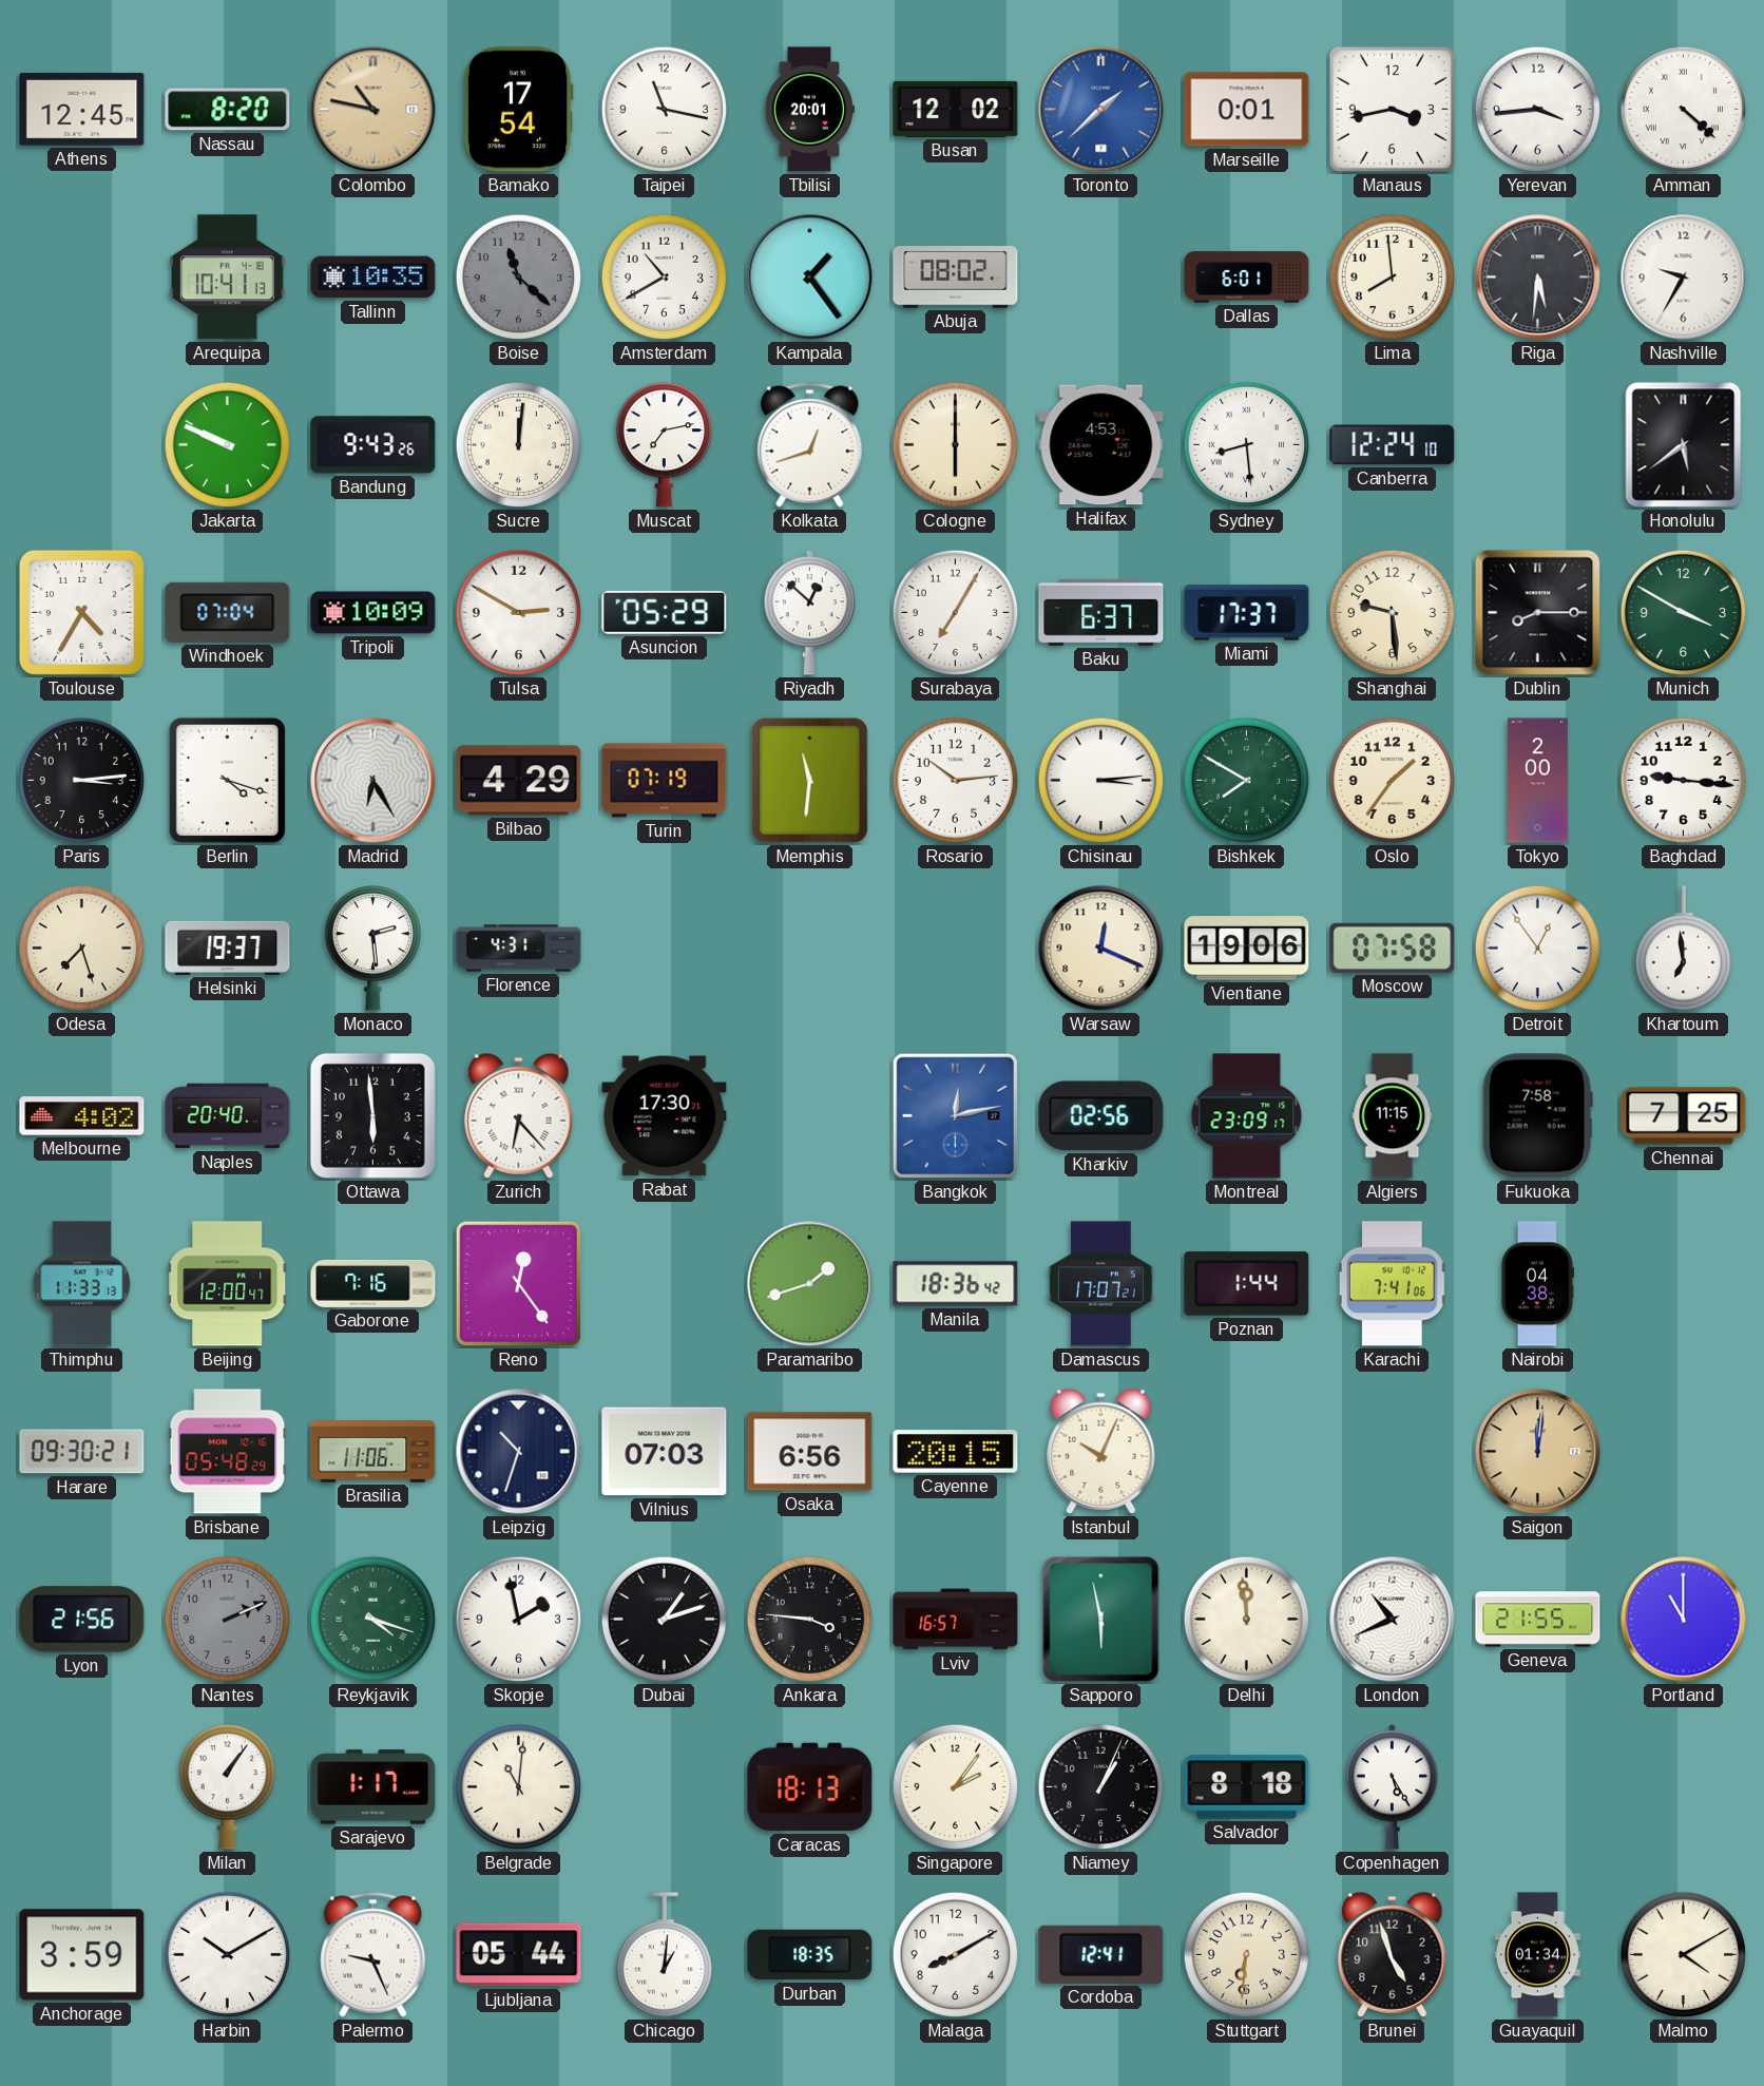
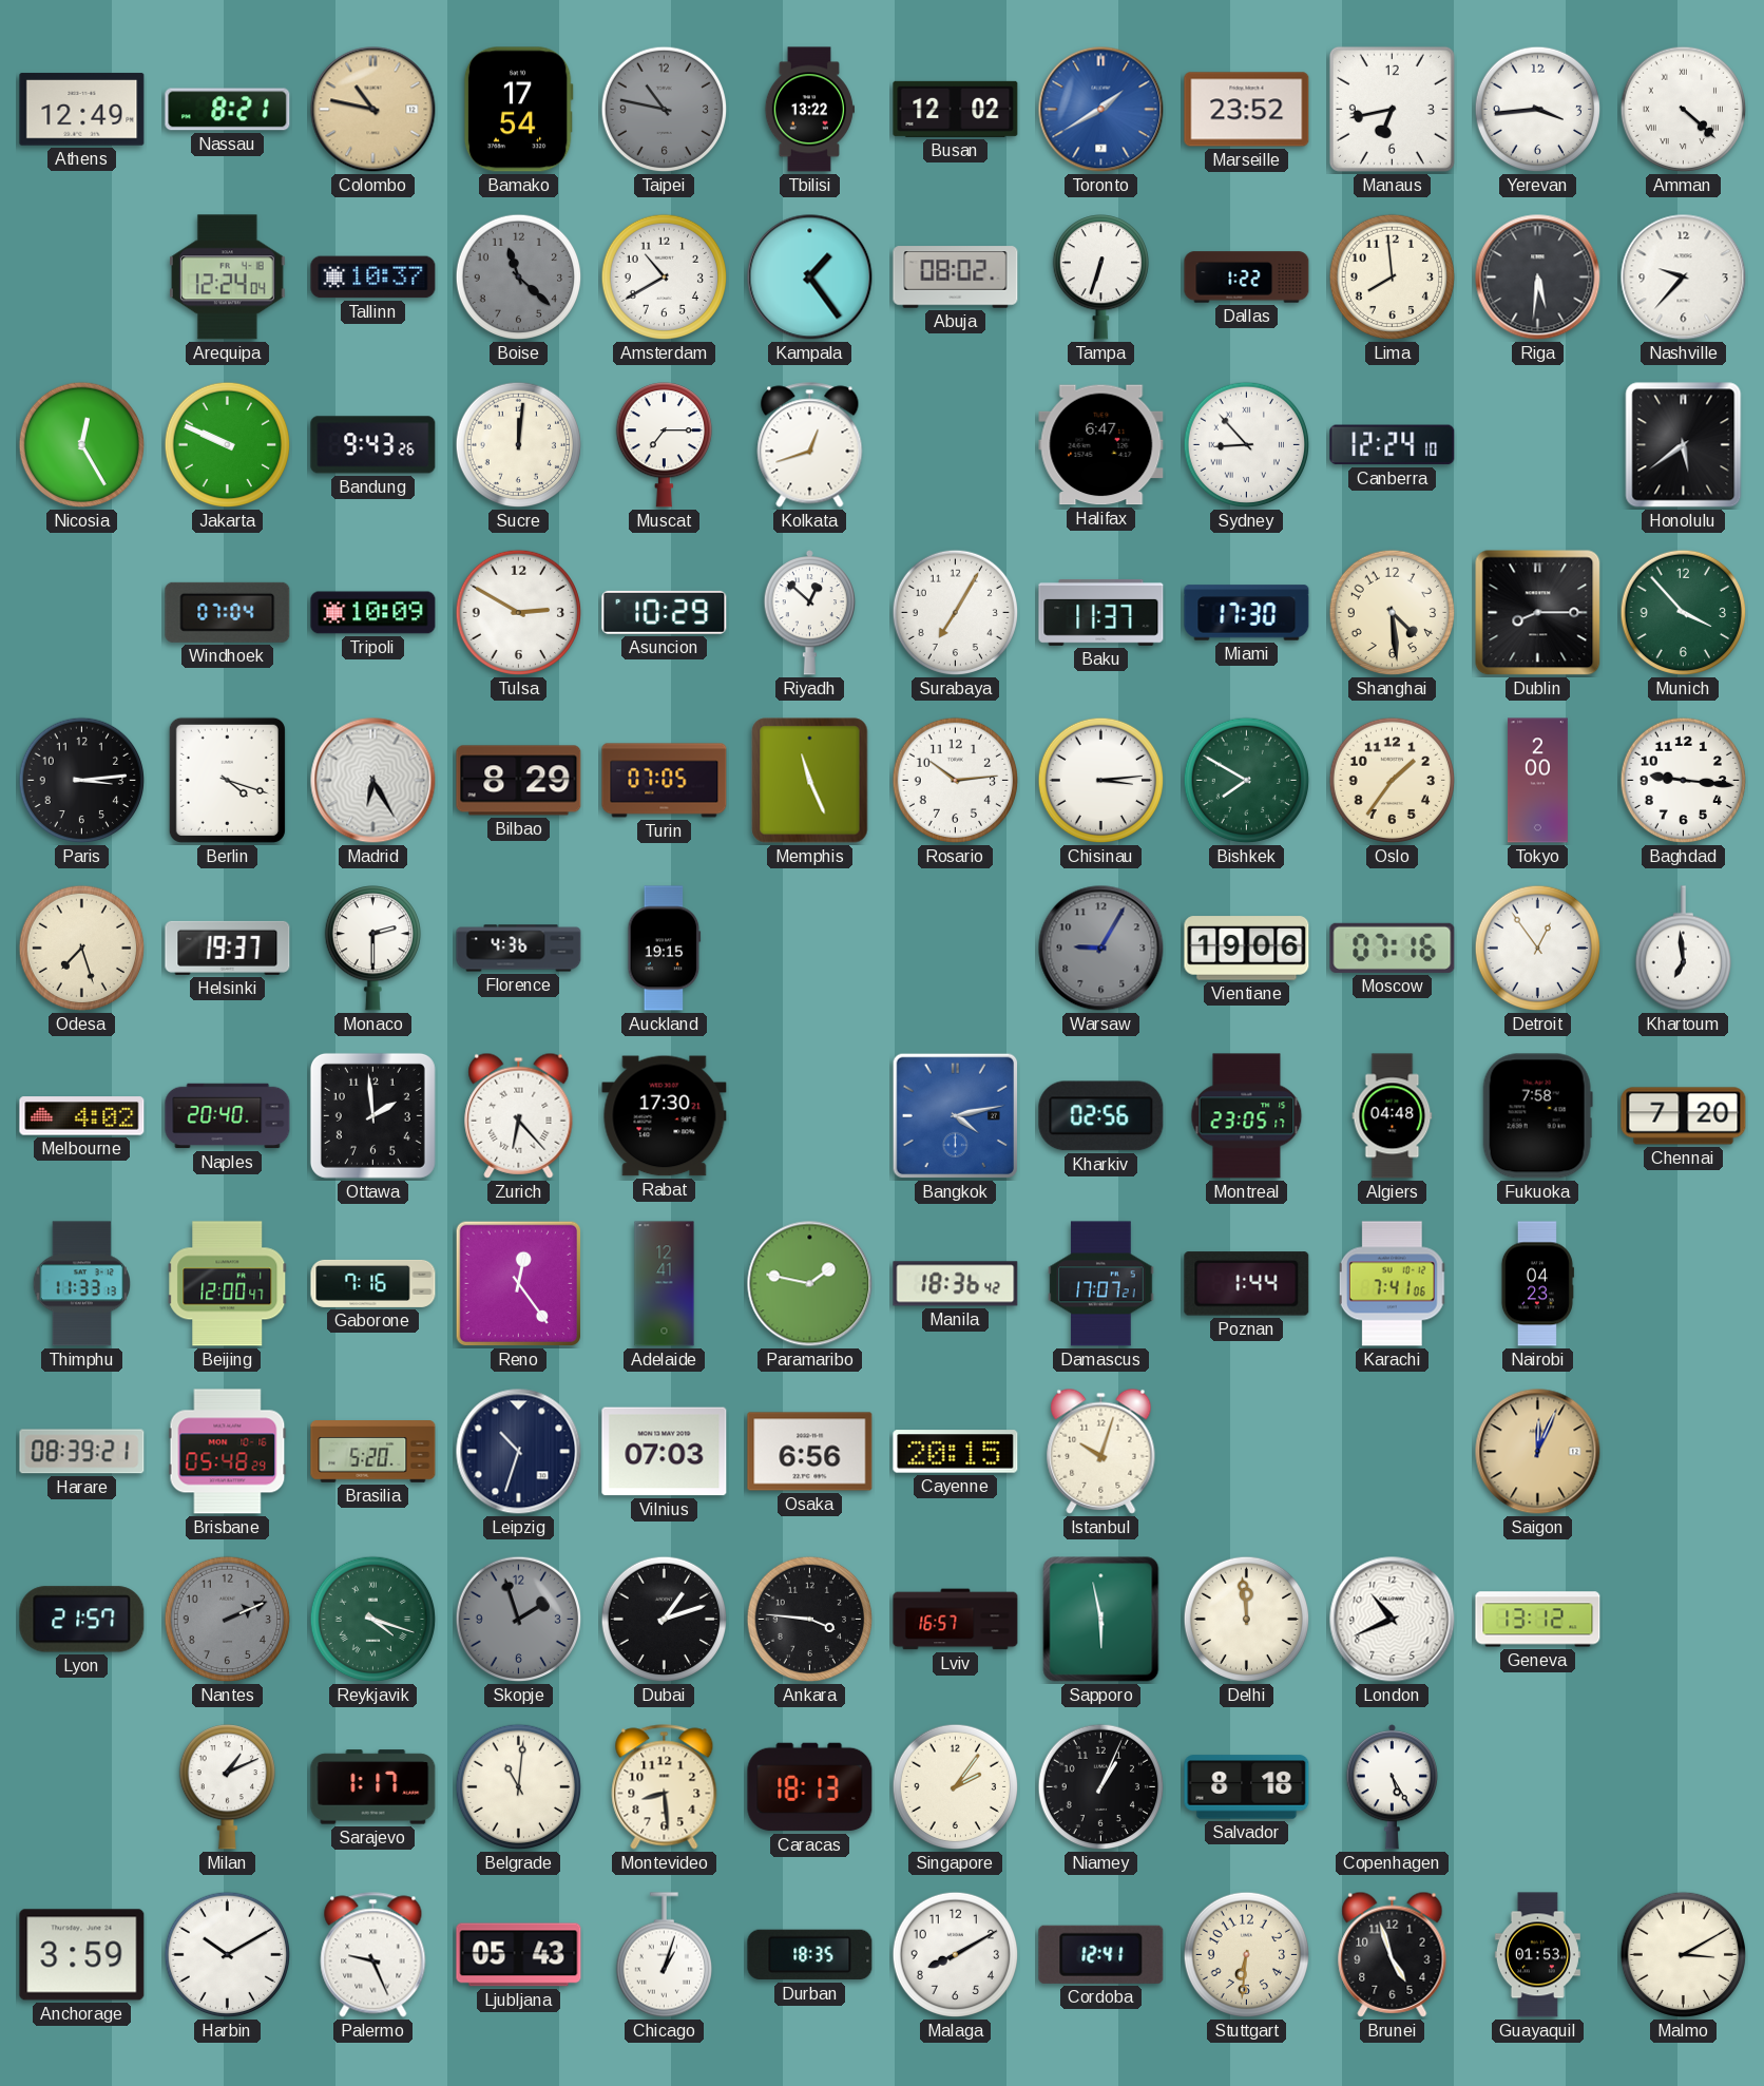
Athens: 12:45 -> 12:49
Nassau: 8:20 -> 8:21
Taipei: 11:17 -> 10:47
Taipei dial: white -> grey
Tbilisi: 20:01 -> 13:22
Toronto: 1:38 -> 1:40
Marseille: 0:01 -> 23:52
Manaus: 3:43 -> 6:43
Arequipa: 10:41 -> 12:24
Tallinn: 10:35 -> 10:37
Tampa: none -> 6:33
Dallas: 6:01 -> 1:22
Nashville: 9:35 -> 9:37
Nicosia: none -> 12:25
Muscat: 7:13 -> 7:15
Cologne: 6:00 -> none
Halifax: 4:53 -> 6:47
Sydney: 8:29 -> 8:53
Toulouse: 4:35 -> none
Asuncion: 05:29 -> 10:29
Baku: 6:37 -> 11:37
Miami: 17:37 -> 17:30
Shanghai: 9:29 -> 4:29
Munich: 3:50 -> 3:53
Bilbao: 4:29 -> 8:29
Turin: 07:19 -> 07:05
Memphis: 11:31 -> 11:26
Monaco: 2:29 -> 2:30
Florence: 4:31 -> 4:36
Auckland: none -> 19:15
Warsaw: 12:19 -> 9:05
Warsaw dial: cream -> grey
Moscow: 07:58 -> 07:16
Ottawa: 5:59 -> 1:59
Bangkok: 12:13 -> 4:13
Montreal: 23:09 -> 23:05
Algiers: 11:15 -> 04:48
Chennai: 7:25 -> 7:20
Adelaide: none -> 12:41
Paramaribo: 1:42 -> 1:47
Nairobi: 04:38 -> 04:23
Harare: 09:30 -> 08:39
Brasilia: 11:06 -> 5:20
Istanbul: 10:04 -> 10:03
Saigon: 12:01 -> 12:04
Lyon: 21:56 -> 21:57
Skopje: 1:58 -> 1:57
Skopje dial: white -> grey
Geneva: 21:55 -> 13:12
Portland: 11:00 -> none
Milan: 1:06 -> 1:11
Montevideo: none -> 8:29
Ljubljana: 05:44 -> 05:43
Chicago: 1:01 -> 1:03
Guayaquil: 01:34 -> 01:53
Malmo: 4:10 -> 3:10
